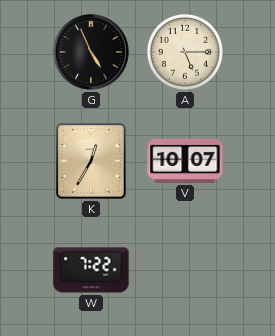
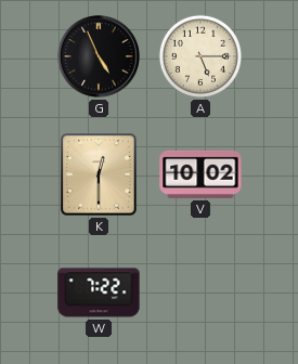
K: 12:35 -> 12:30
V: 10:07 -> 10:02
